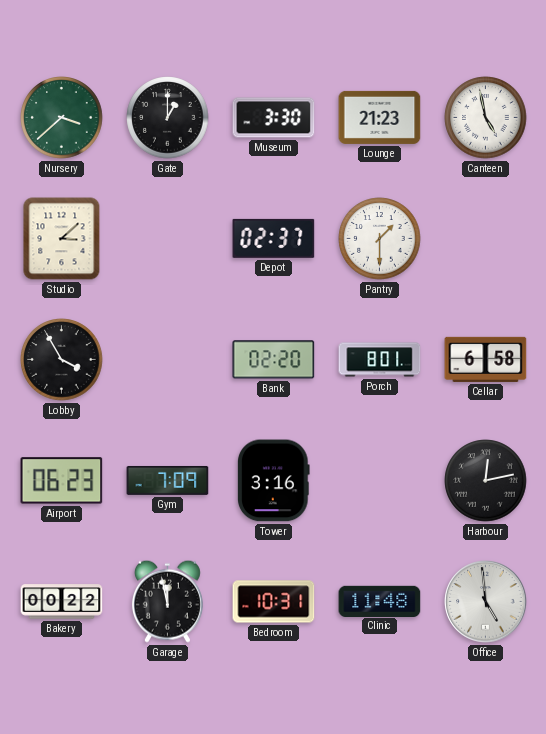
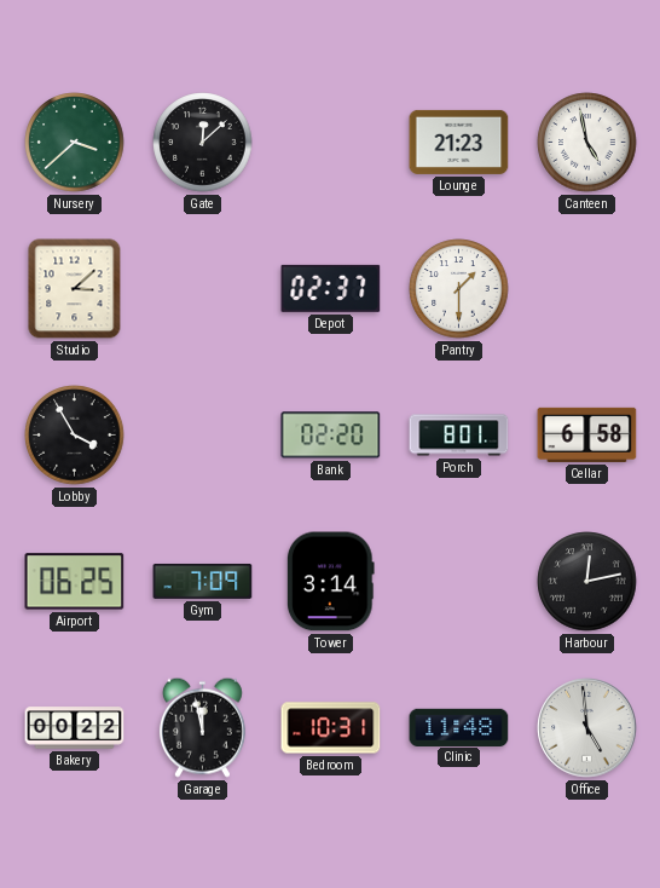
Gate: 1:00 -> 12:08
Museum: 3:30 -> none
Airport: 06:23 -> 06:25
Tower: 3:16 -> 3:14
